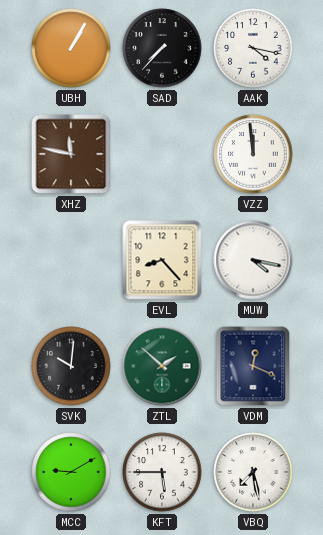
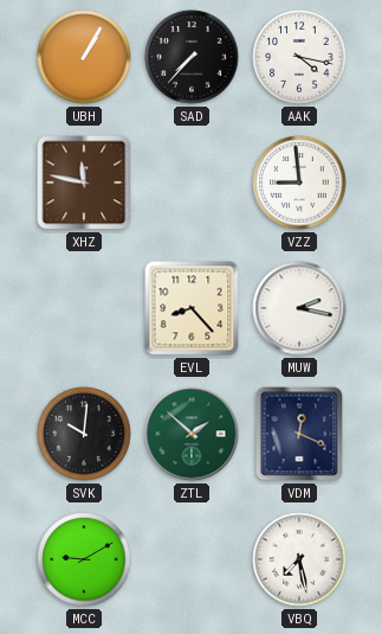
VZZ: 11:59 -> 8:59
MUW: 4:17 -> 2:17
KFT: 5:45 -> none
